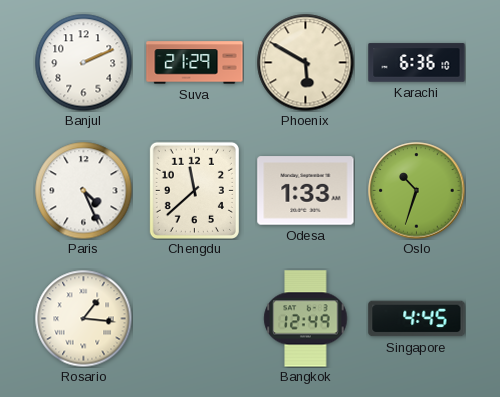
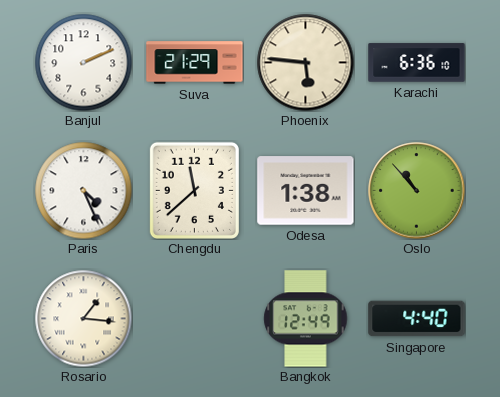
Phoenix: 5:50 -> 5:46
Odesa: 1:33 -> 1:38
Oslo: 10:33 -> 10:53
Singapore: 4:45 -> 4:40
